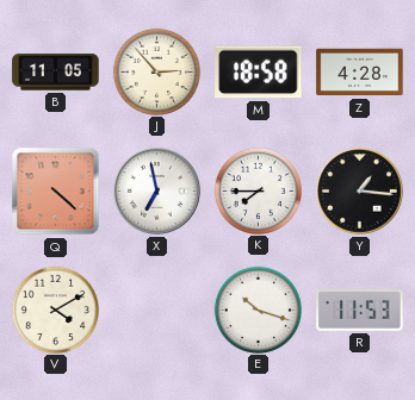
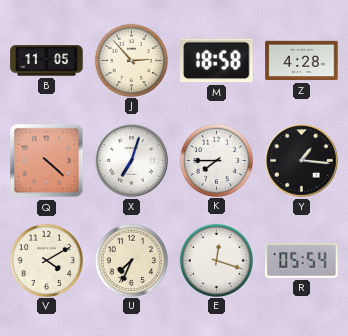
X: 6:58 -> 7:03
U: none -> 7:34
E: 10:18 -> 12:18
R: 11:53 -> 05:54
